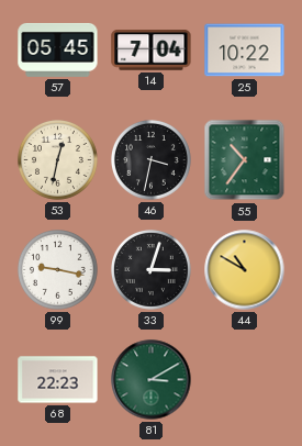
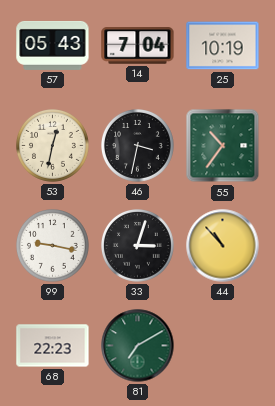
57: 05:45 -> 05:43
25: 10:22 -> 10:19
44: 10:50 -> 10:53
81: 3:10 -> 7:10
